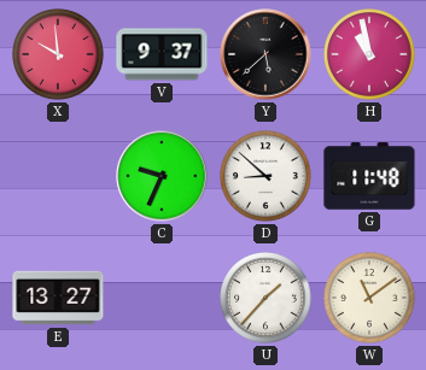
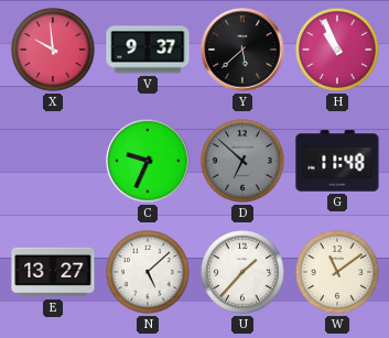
H: 10:58 -> 10:56
D: 8:52 -> 6:52
D dial: white -> grey
N: none -> 5:08
